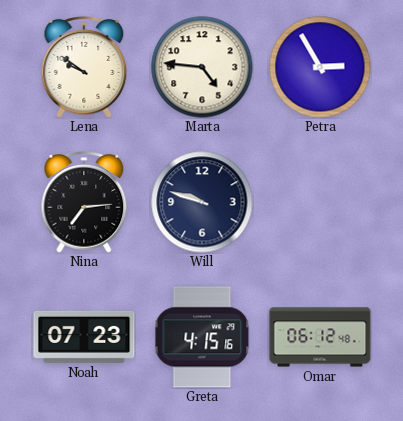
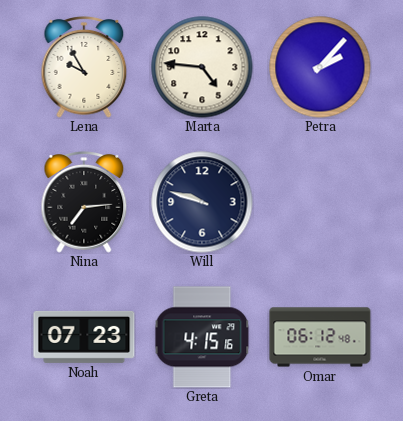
Lena: 9:51 -> 9:55
Petra: 2:55 -> 2:07
